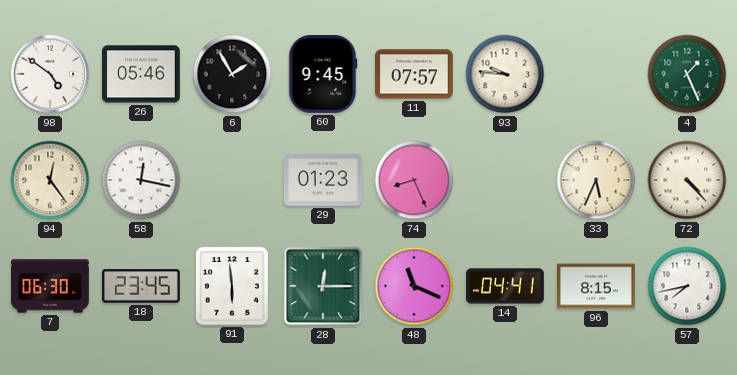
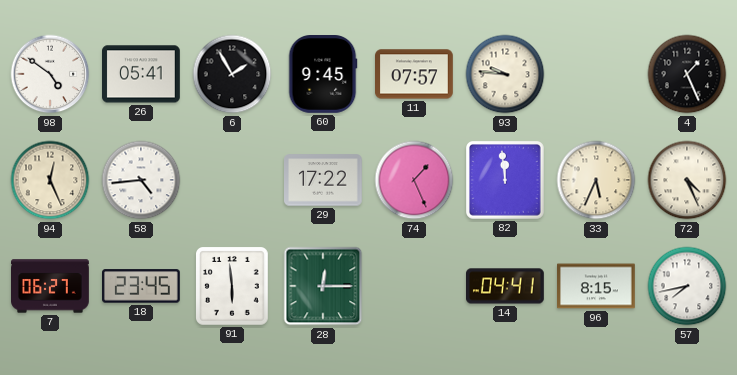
26: 05:46 -> 05:41
4 dial: green -> black
94: 12:24 -> 12:26
58: 12:17 -> 4:44
29: 01:23 -> 17:22
74: 8:26 -> 1:26
82: none -> 11:59
72: 4:23 -> 4:26
7: 06:30 -> 06:27
48: 11:19 -> none
